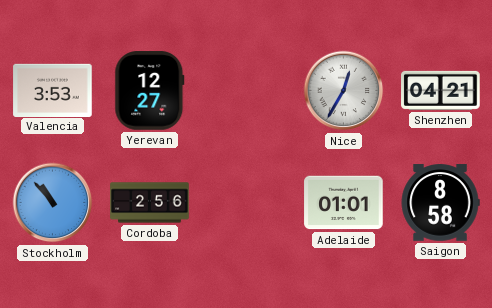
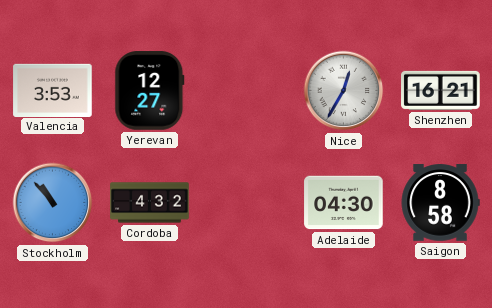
Shenzhen: 04:21 -> 16:21
Cordoba: 2:56 -> 4:32
Adelaide: 01:01 -> 04:30
